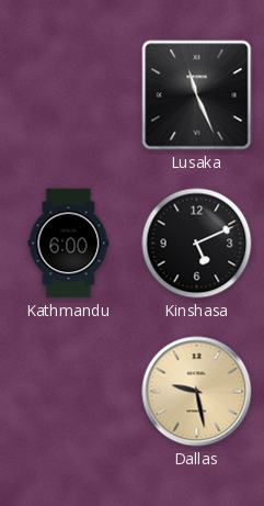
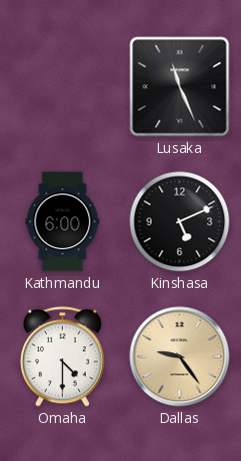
Omaha: none -> 4:30
Dallas: 9:28 -> 9:24
